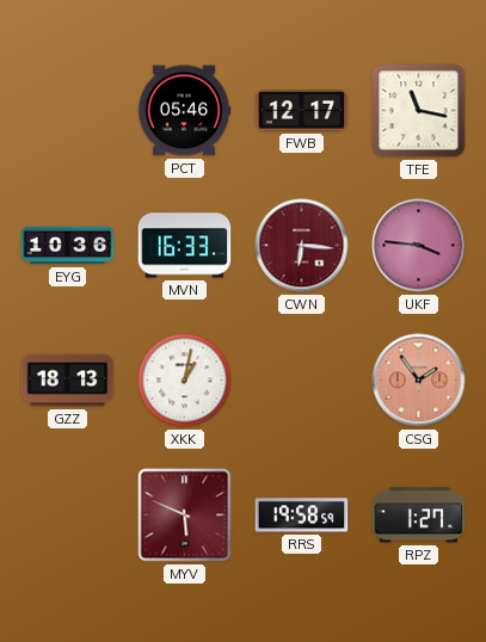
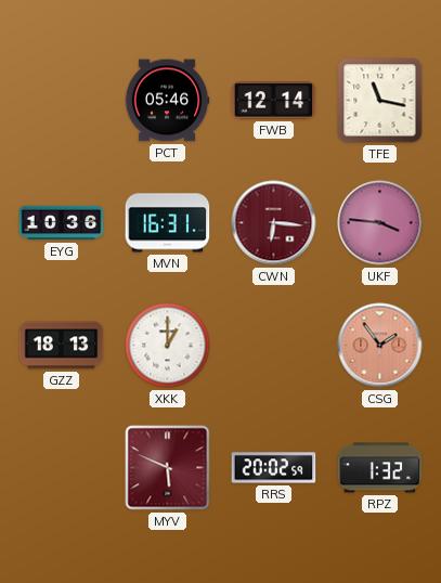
FWB: 12:17 -> 12:14
MVN: 16:33 -> 16:31
XKK: 1:02 -> 1:00
RRS: 19:58 -> 20:02
RPZ: 1:27 -> 1:32
